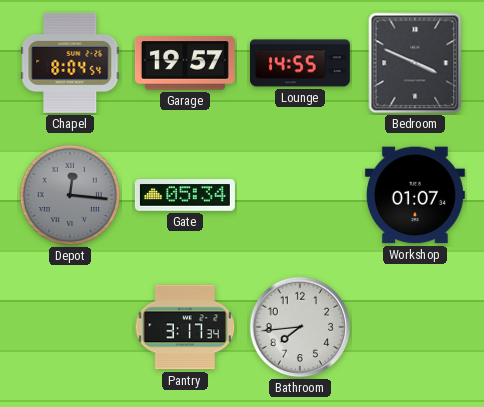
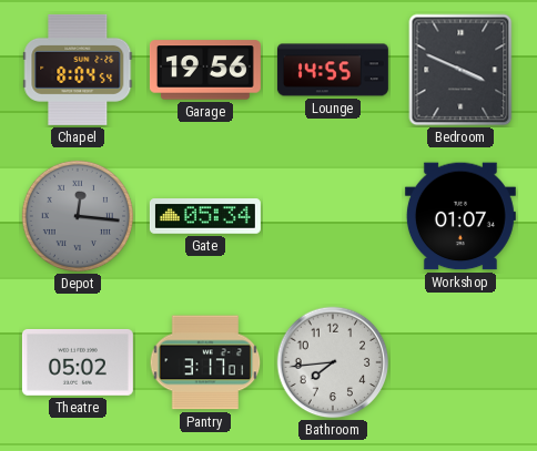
Garage: 19:57 -> 19:56
Theatre: none -> 05:02
Pantry: 3:17:34 -> 3:17:01
